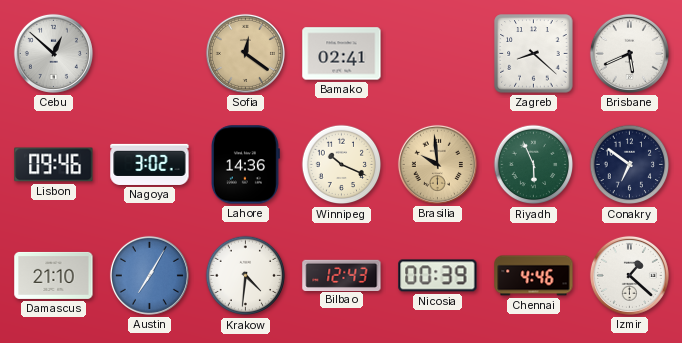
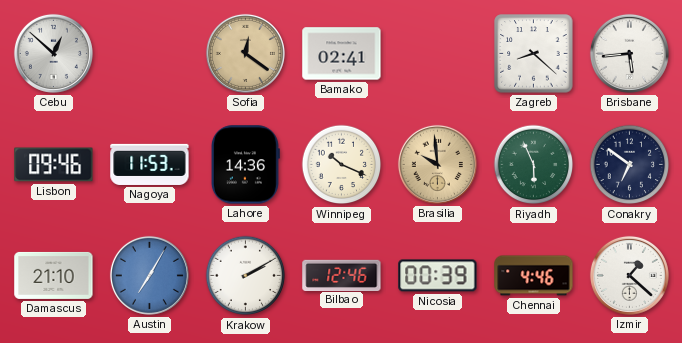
Brisbane: 5:41 -> 5:44
Nagoya: 3:02 -> 11:53
Krakow: 4:31 -> 2:10
Bilbao: 12:43 -> 12:46
